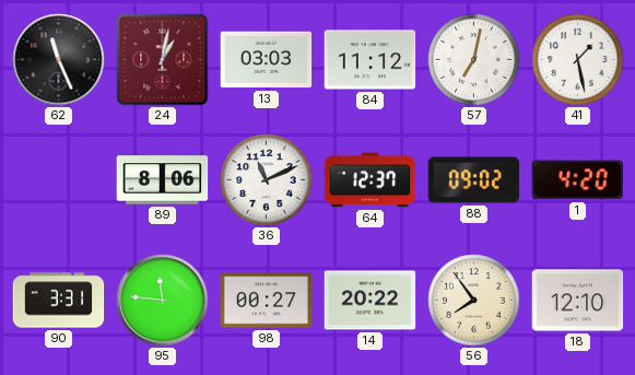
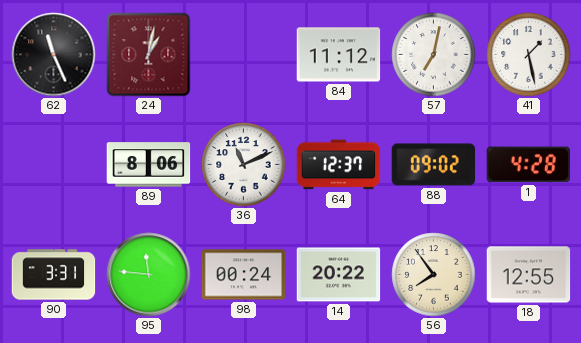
13: 03:03 -> none
1: 4:20 -> 4:28
98: 00:27 -> 00:24
18: 12:10 -> 12:55
